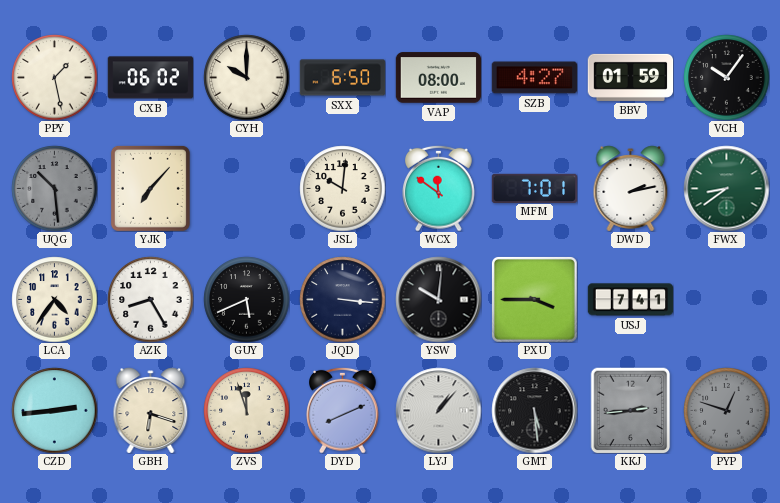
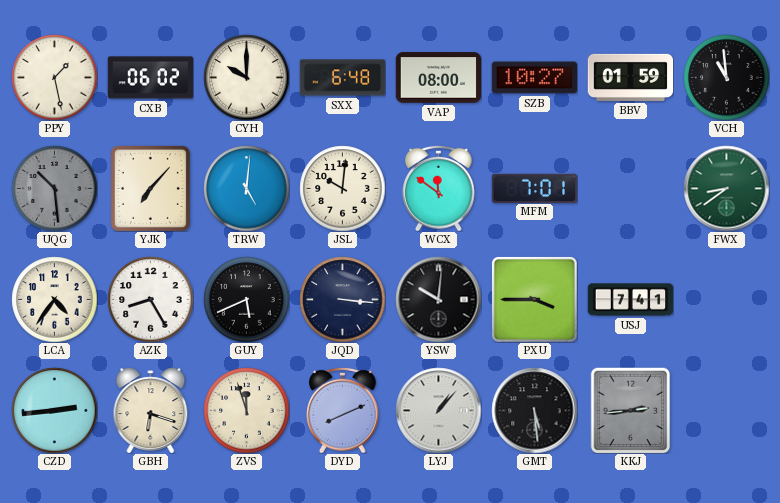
SXX: 6:50 -> 6:48
SZB: 4:27 -> 10:27
VCH: 10:06 -> 10:59
TRW: none -> 5:01
DWD: 2:13 -> none
PYP: 12:48 -> none
